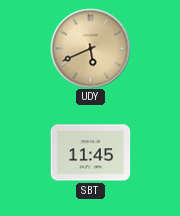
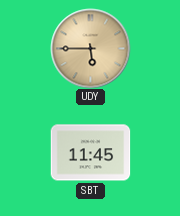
UDY: 5:41 -> 5:45
